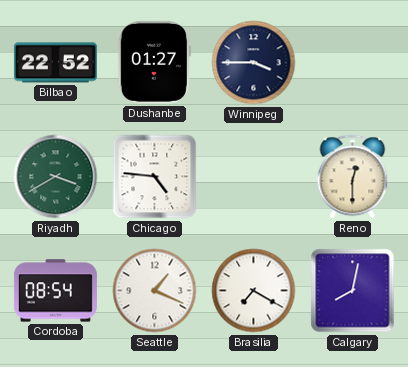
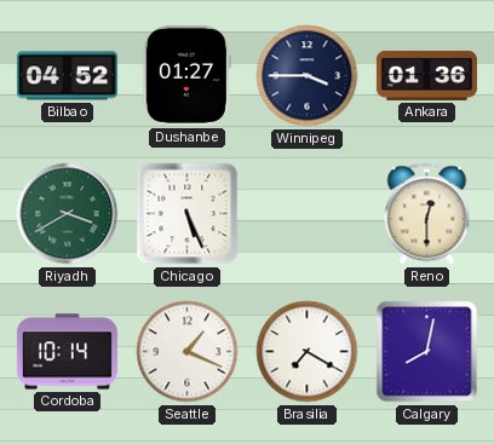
Bilbao: 22:52 -> 04:52
Ankara: none -> 01:36
Chicago: 4:46 -> 5:26
Cordoba: 08:54 -> 10:14
